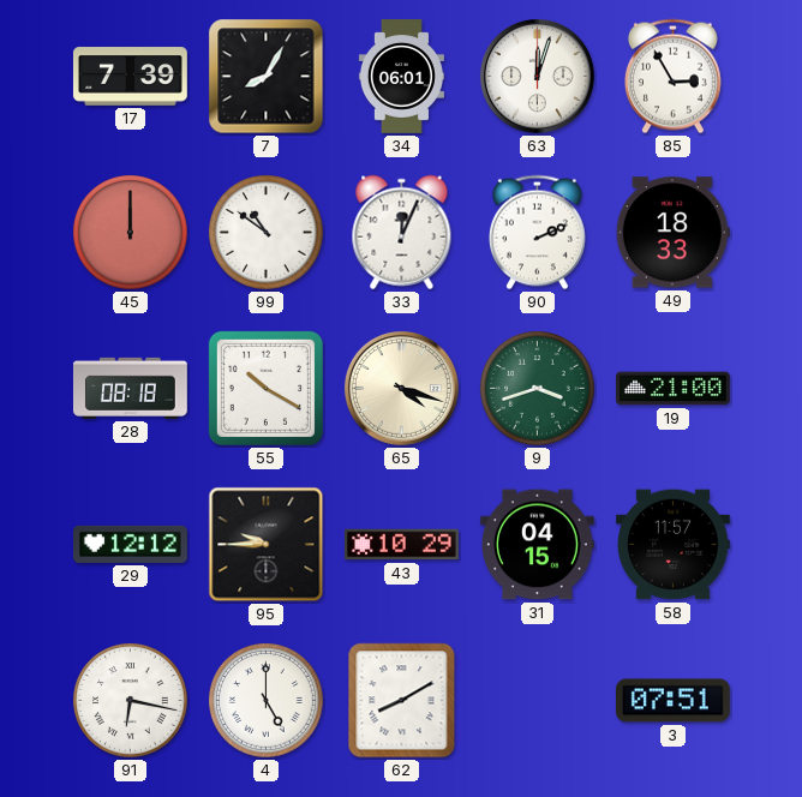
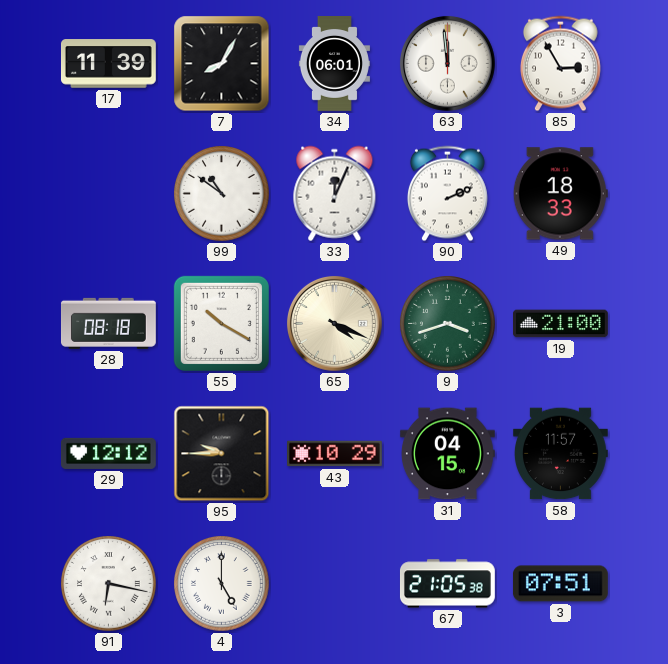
17: 7:39 -> 11:39
63: 12:03 -> 11:59
45: 12:00 -> none
65: 4:18 -> 4:19
62: 8:10 -> none
67: none -> 21:05
